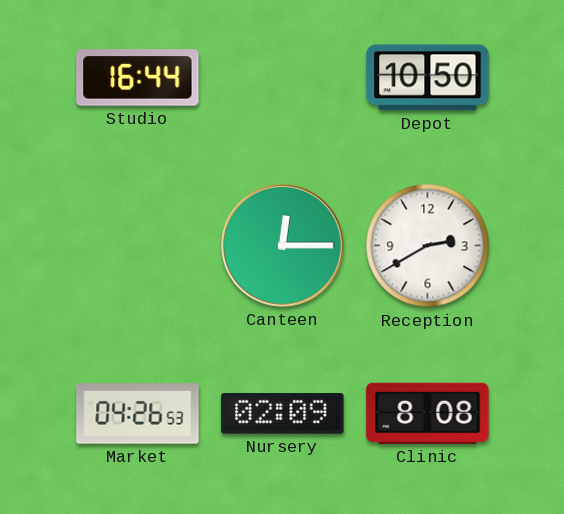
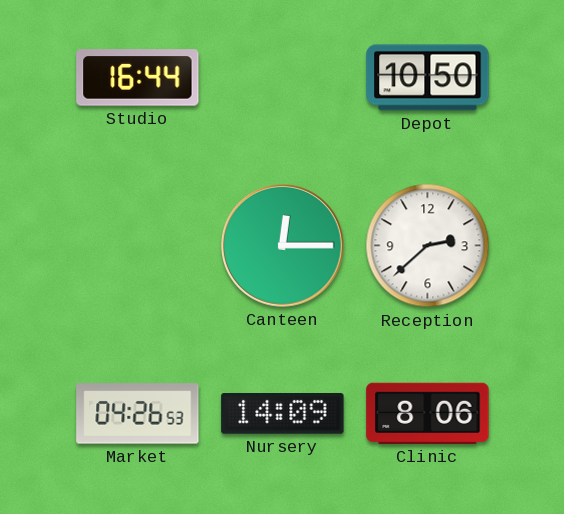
Reception: 2:40 -> 2:38
Nursery: 02:09 -> 14:09
Clinic: 8:08 -> 8:06
